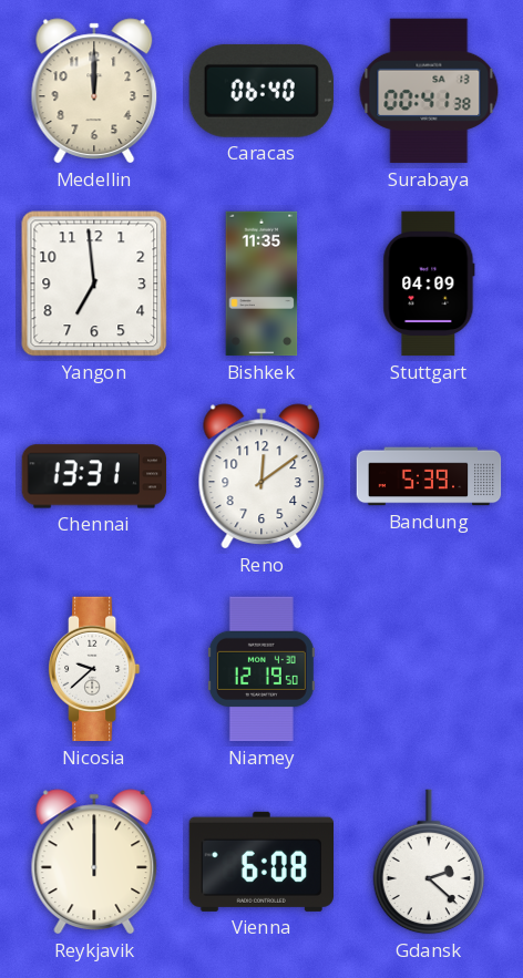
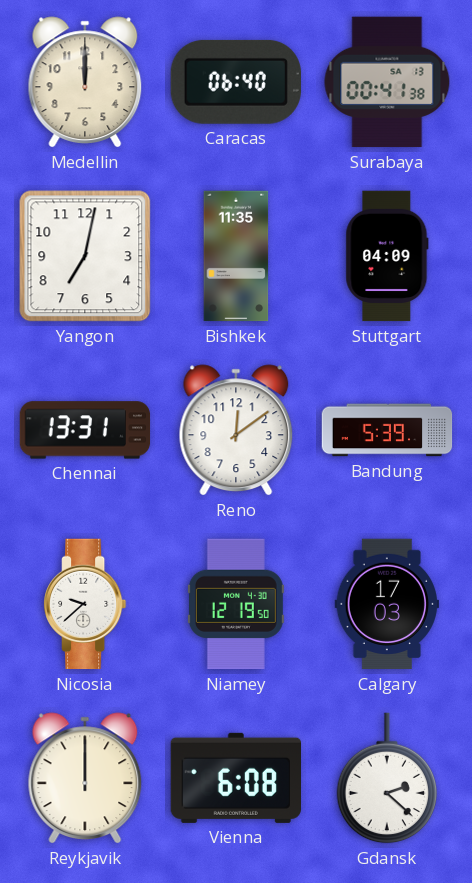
Yangon: 6:59 -> 7:02
Calgary: none -> 17:03
